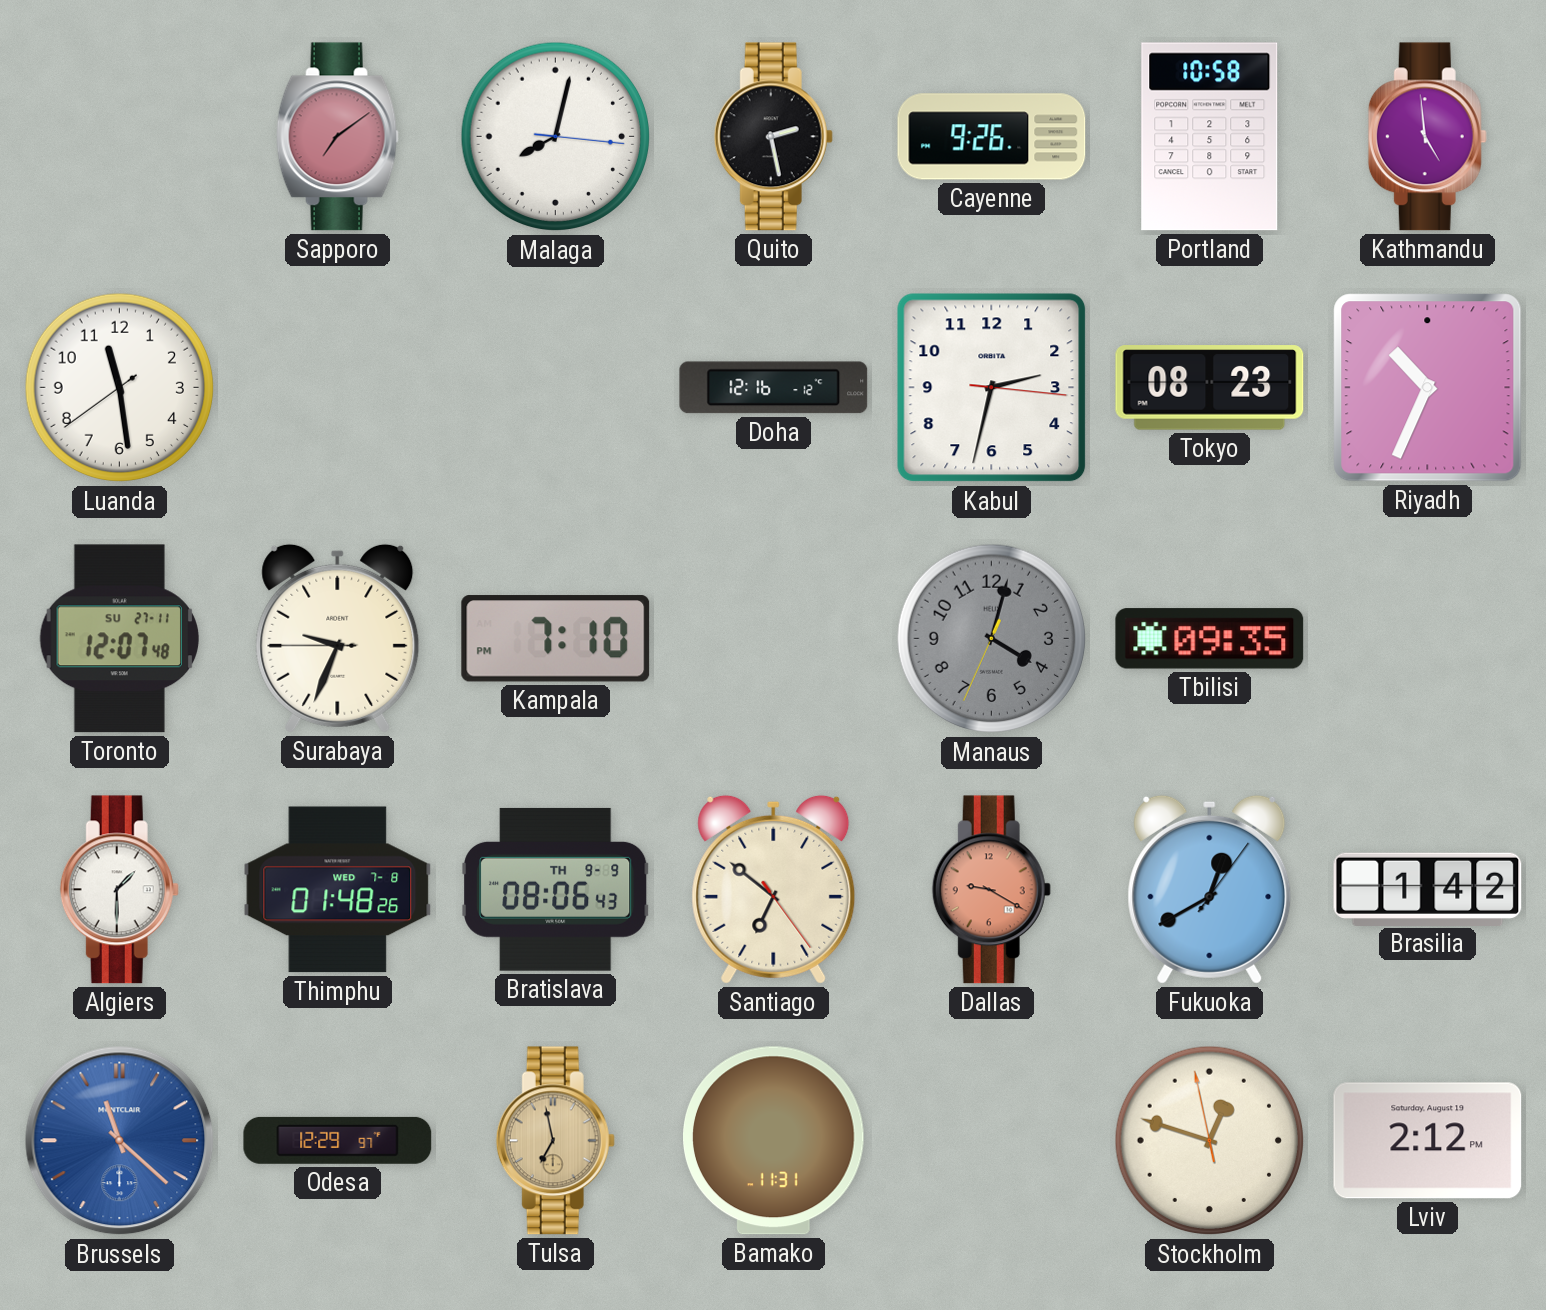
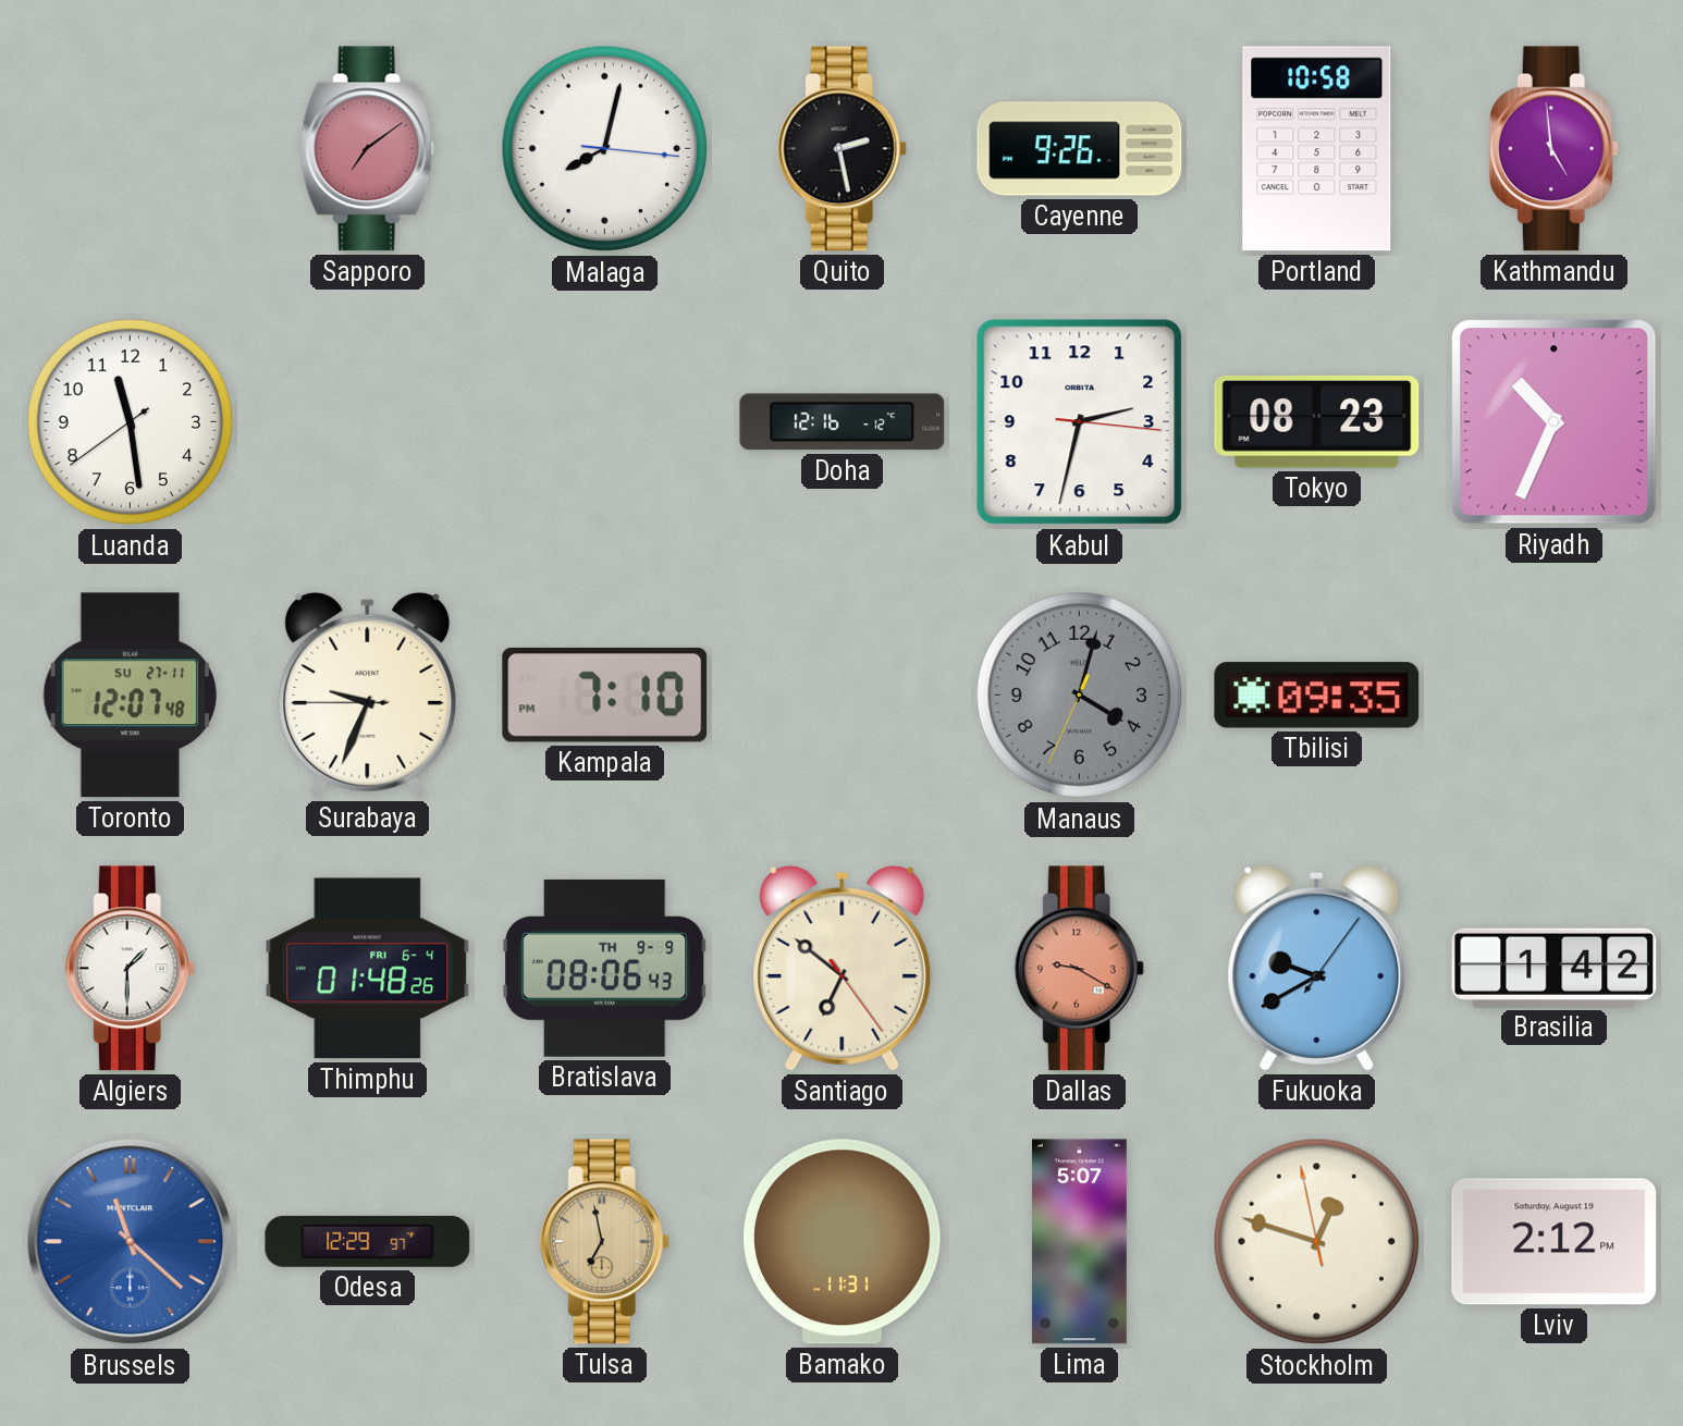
Thimphu date: WED 7-8 -> FRI 6-4
Fukuoka: 12:40 -> 9:40
Lima: none -> 5:07
